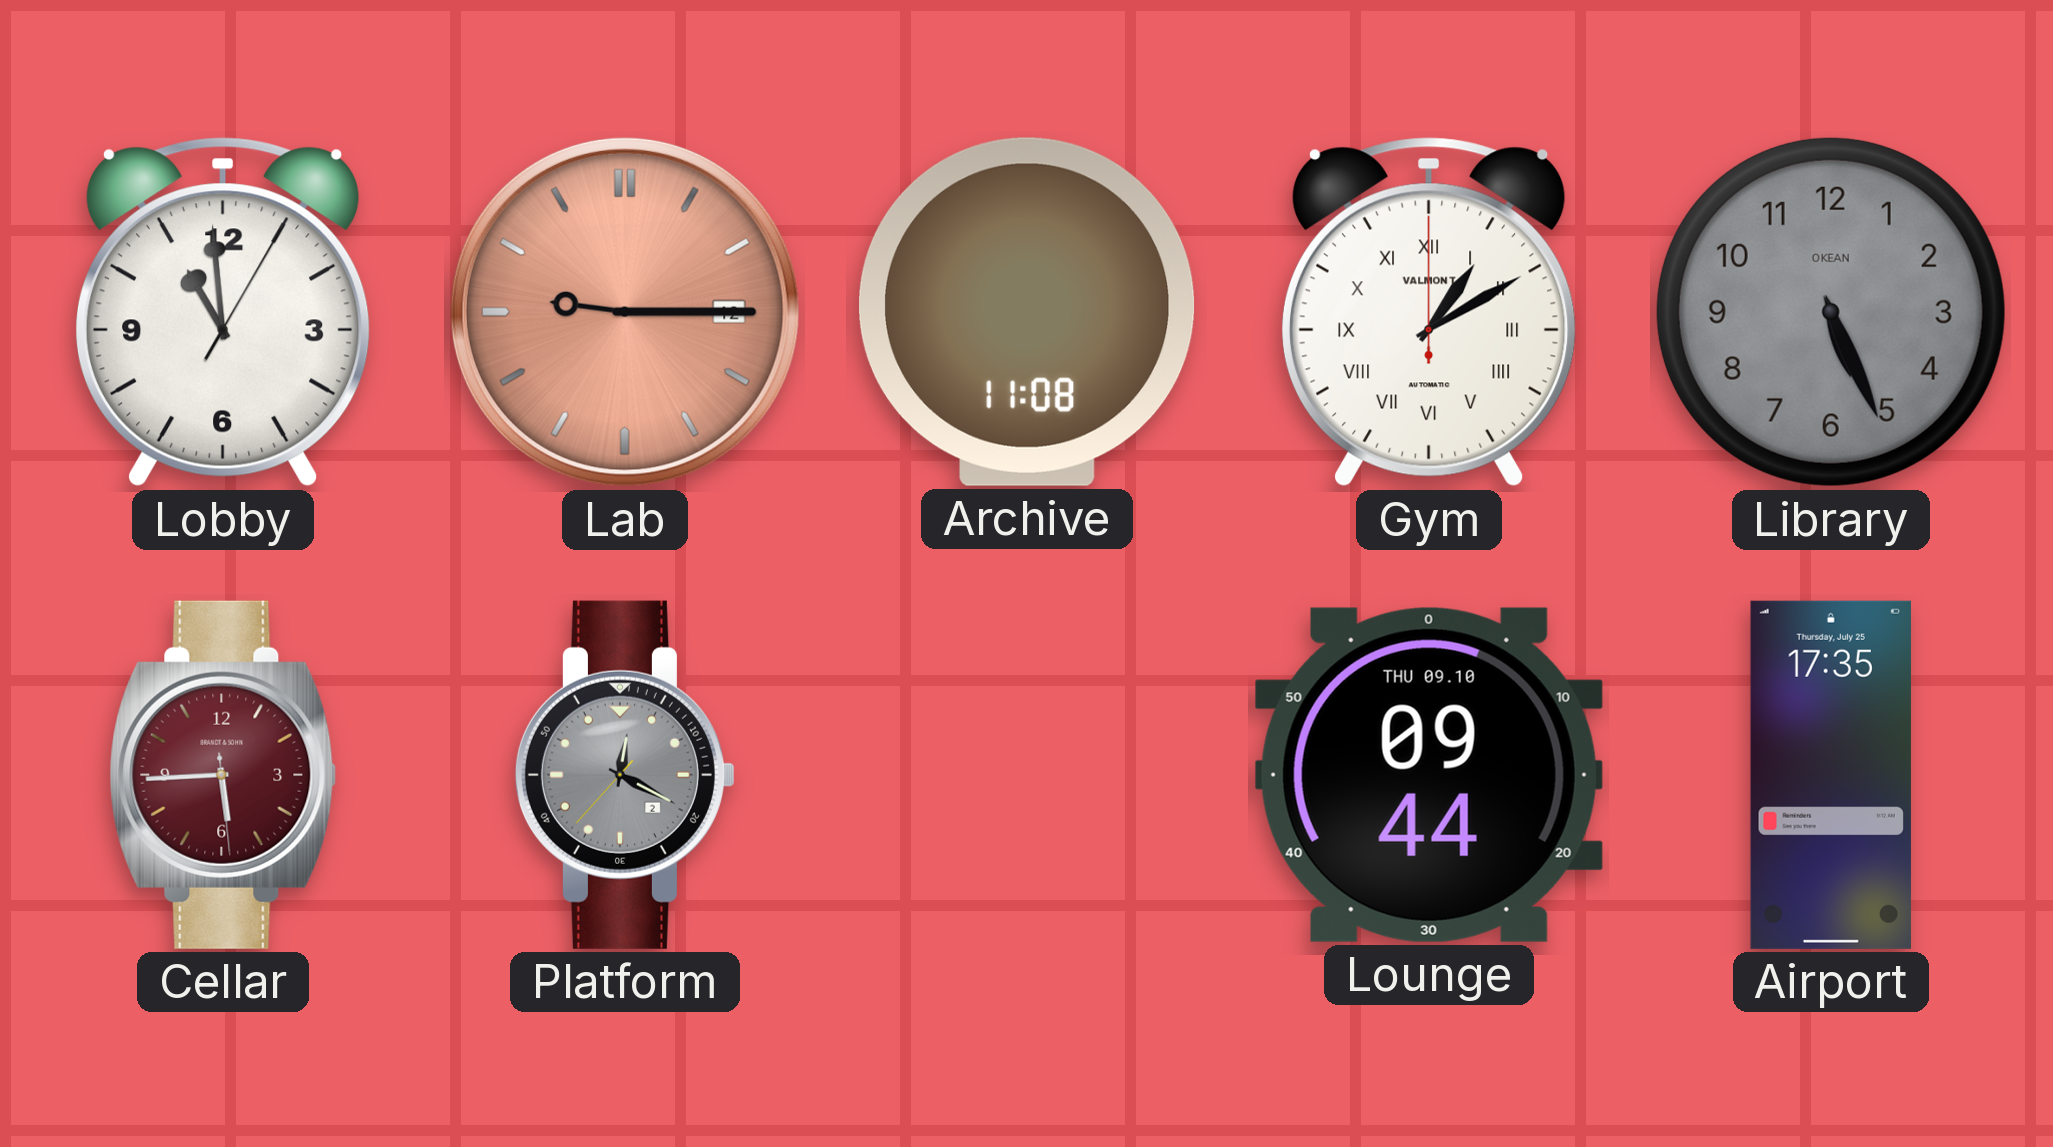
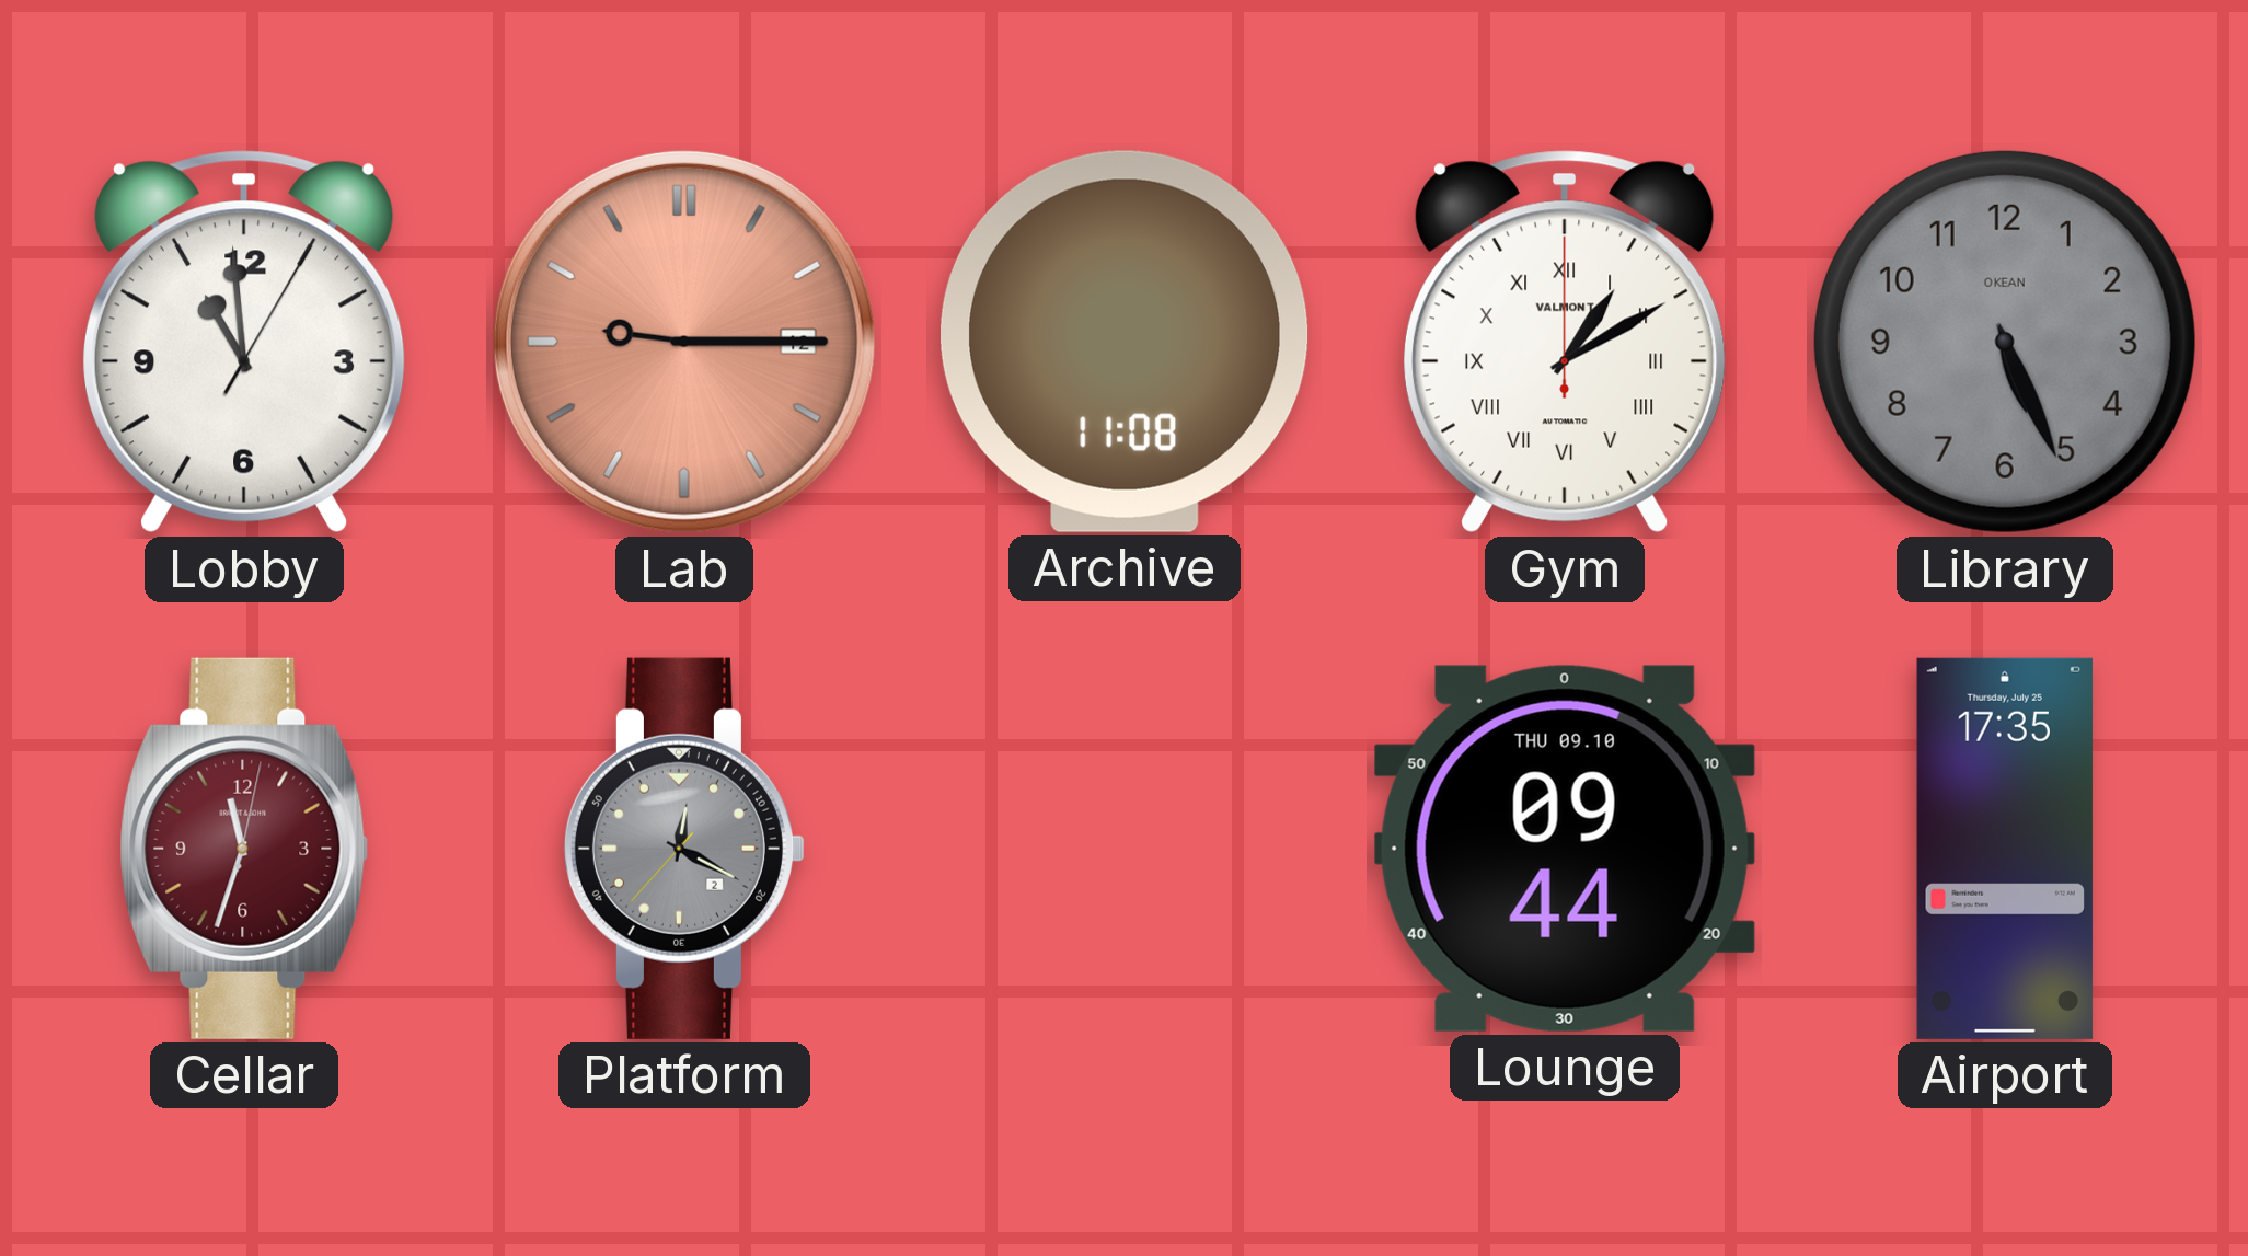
Cellar: 5:44 -> 11:33
